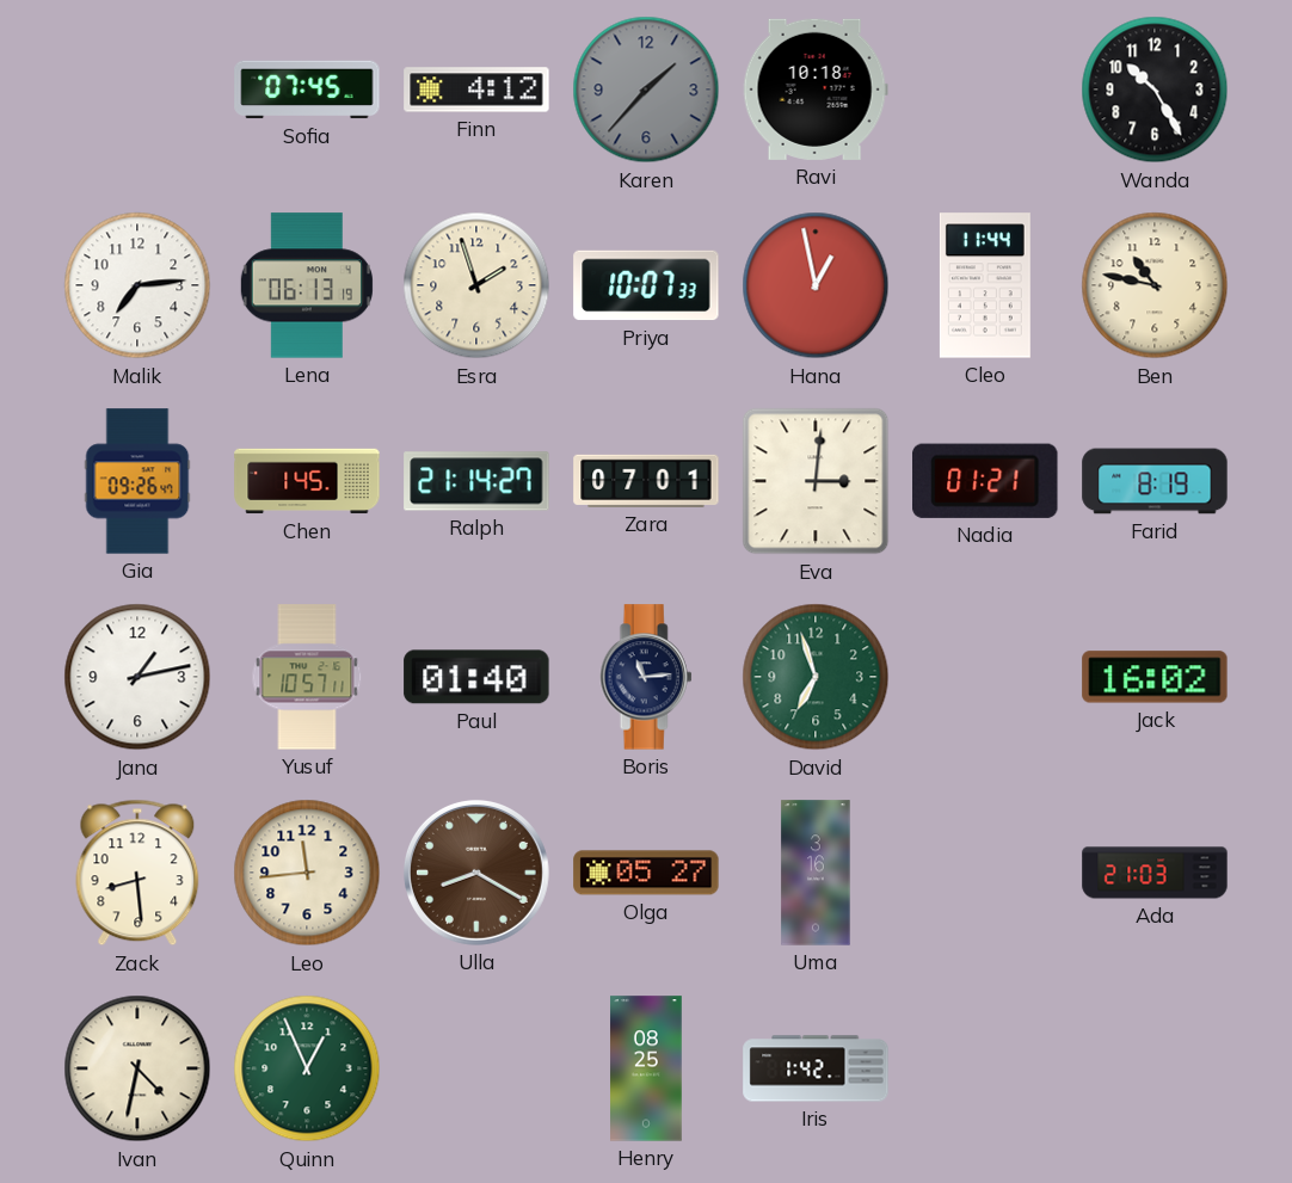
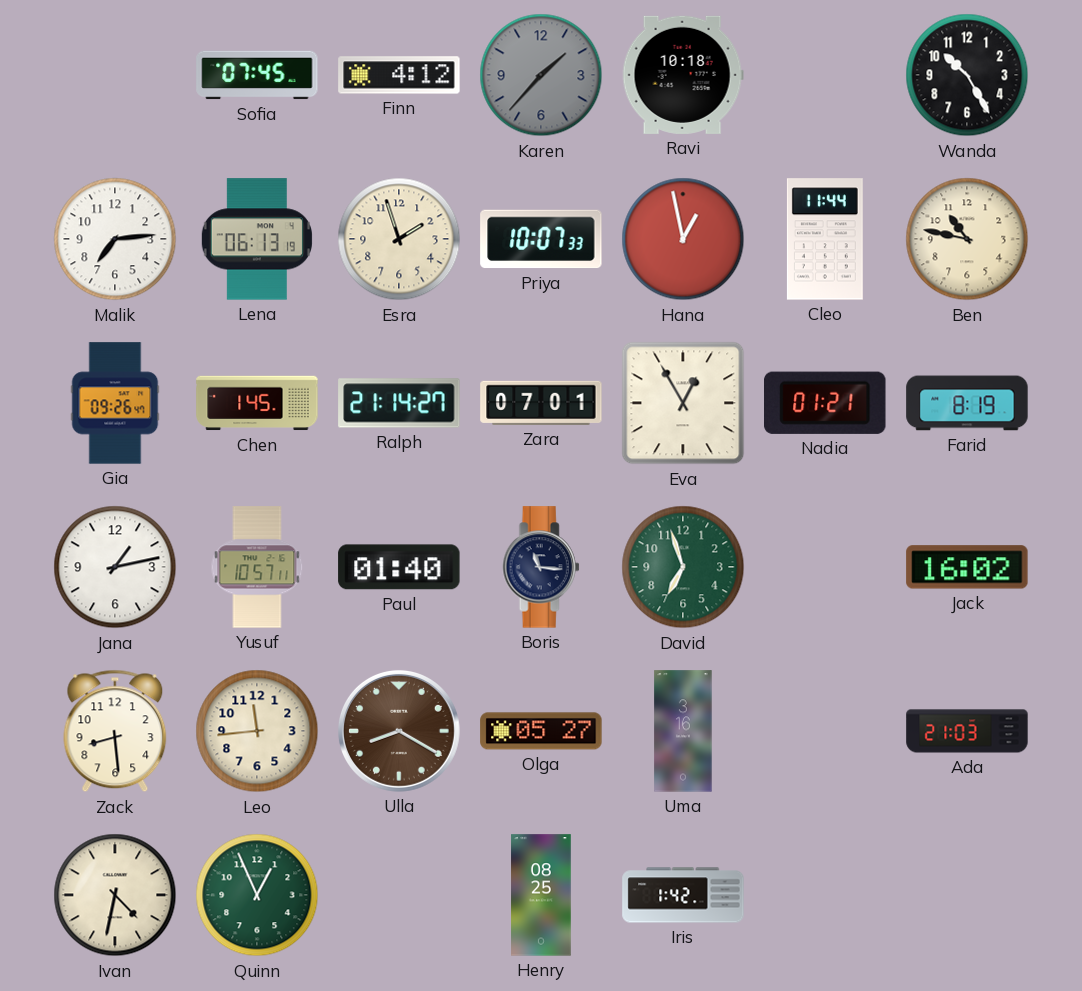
Eva: 3:01 -> 12:55
Boris: 11:14 -> 11:16
